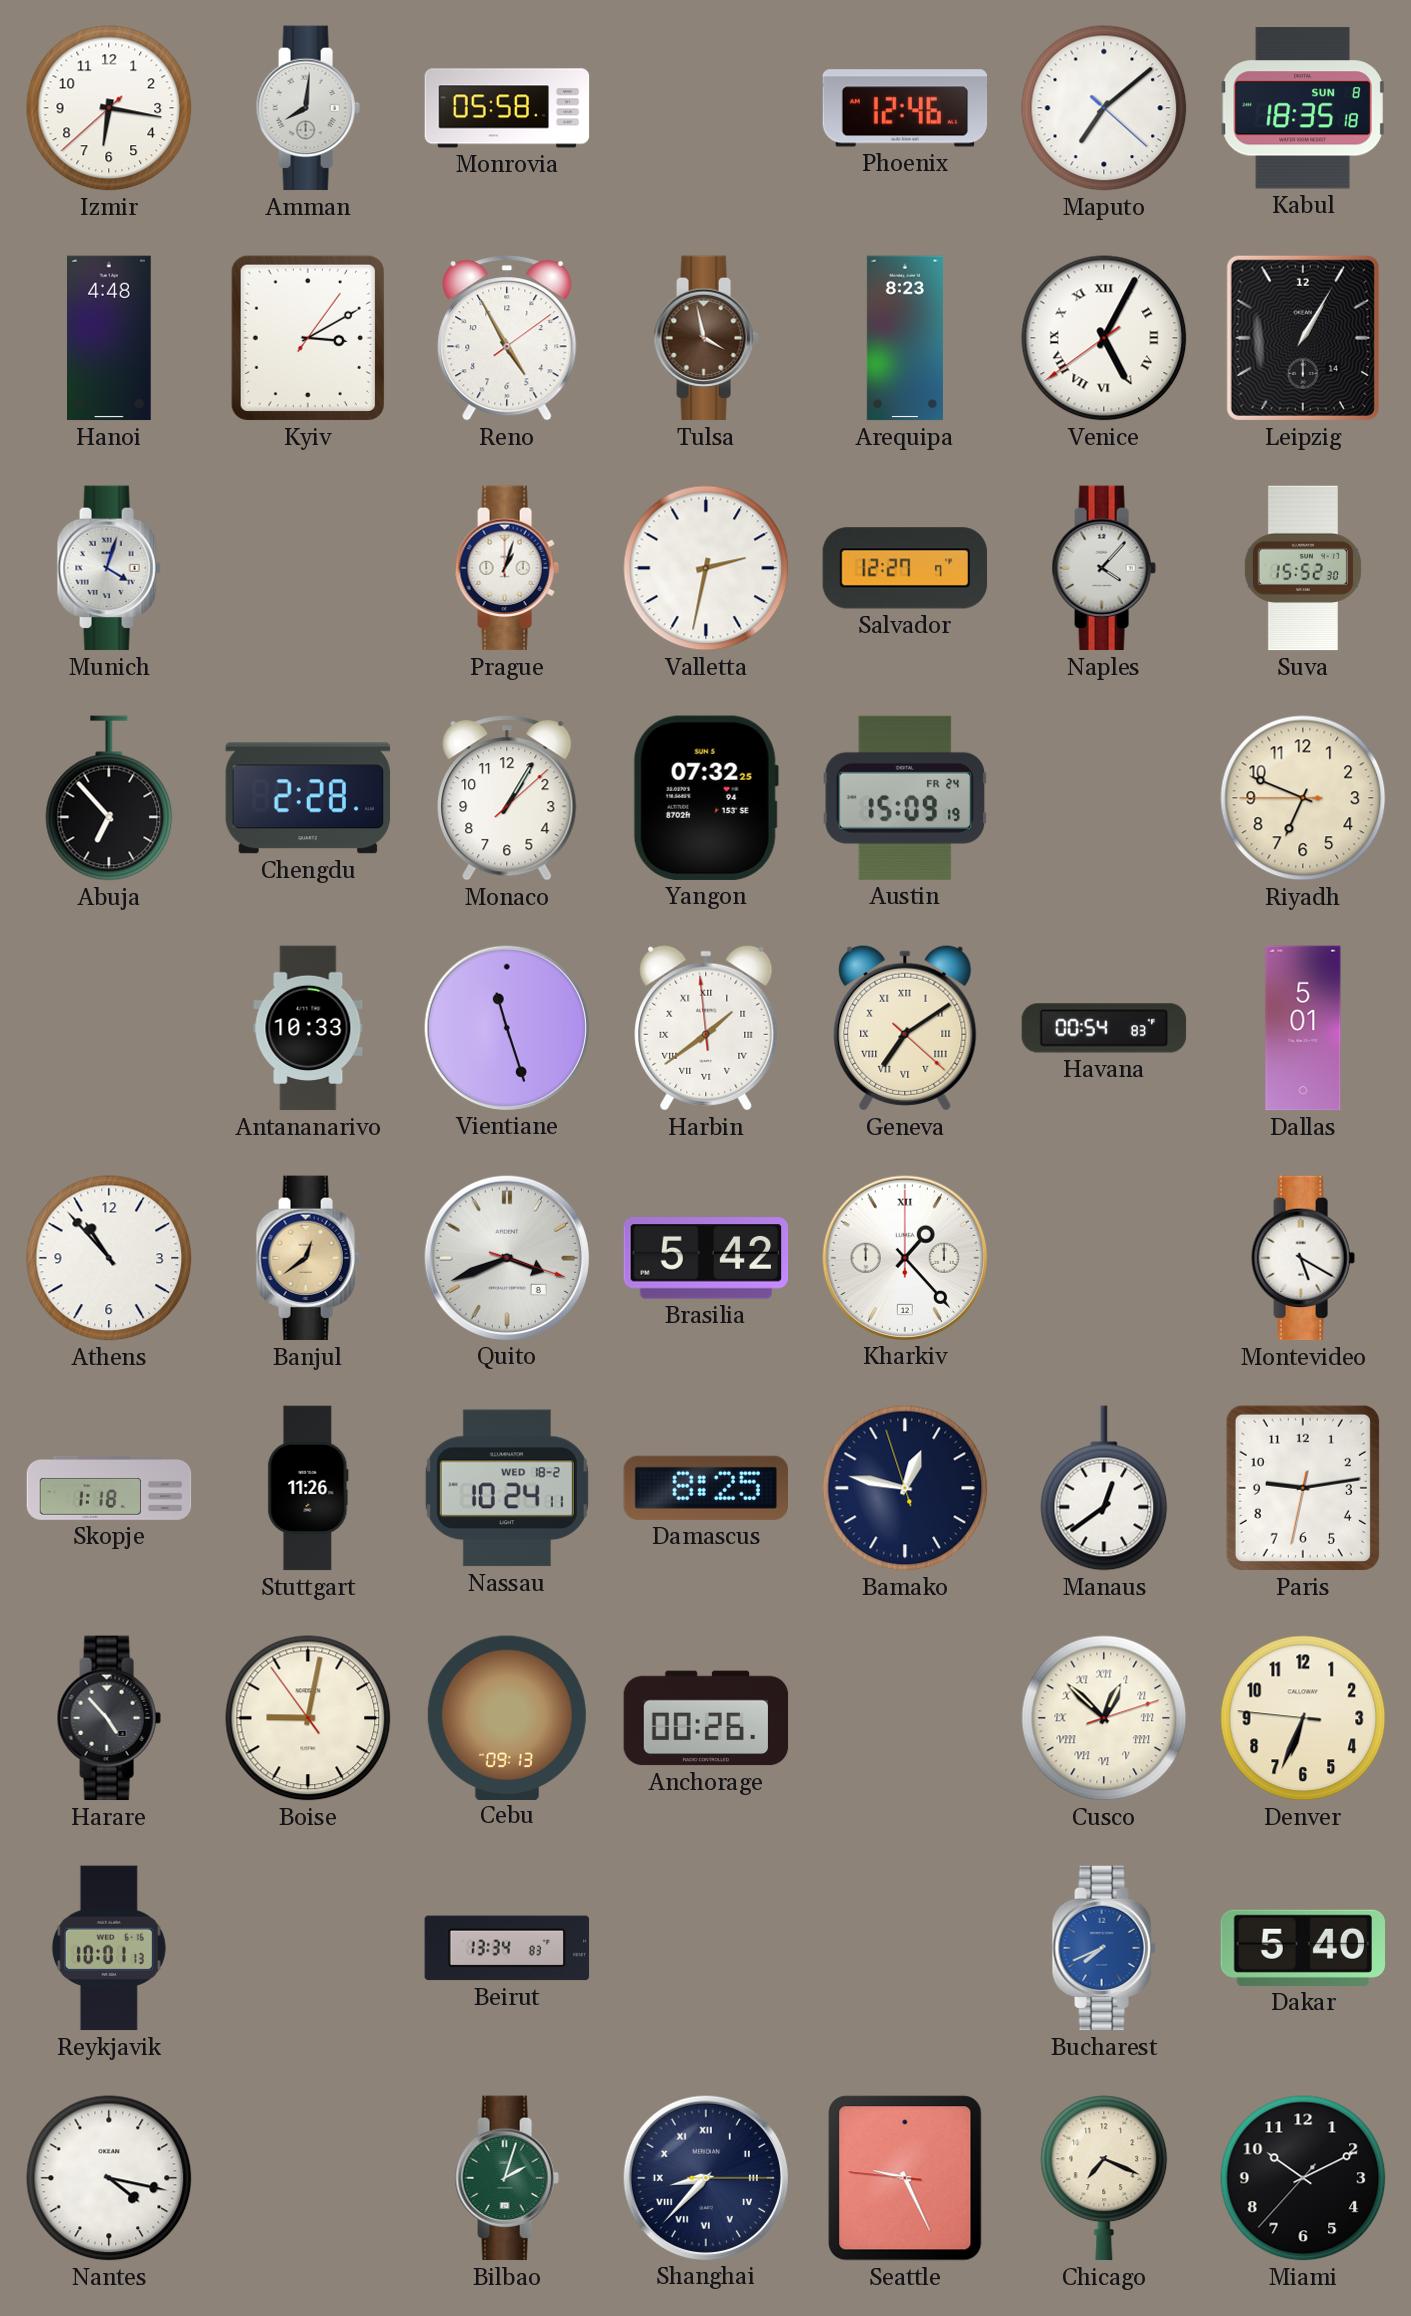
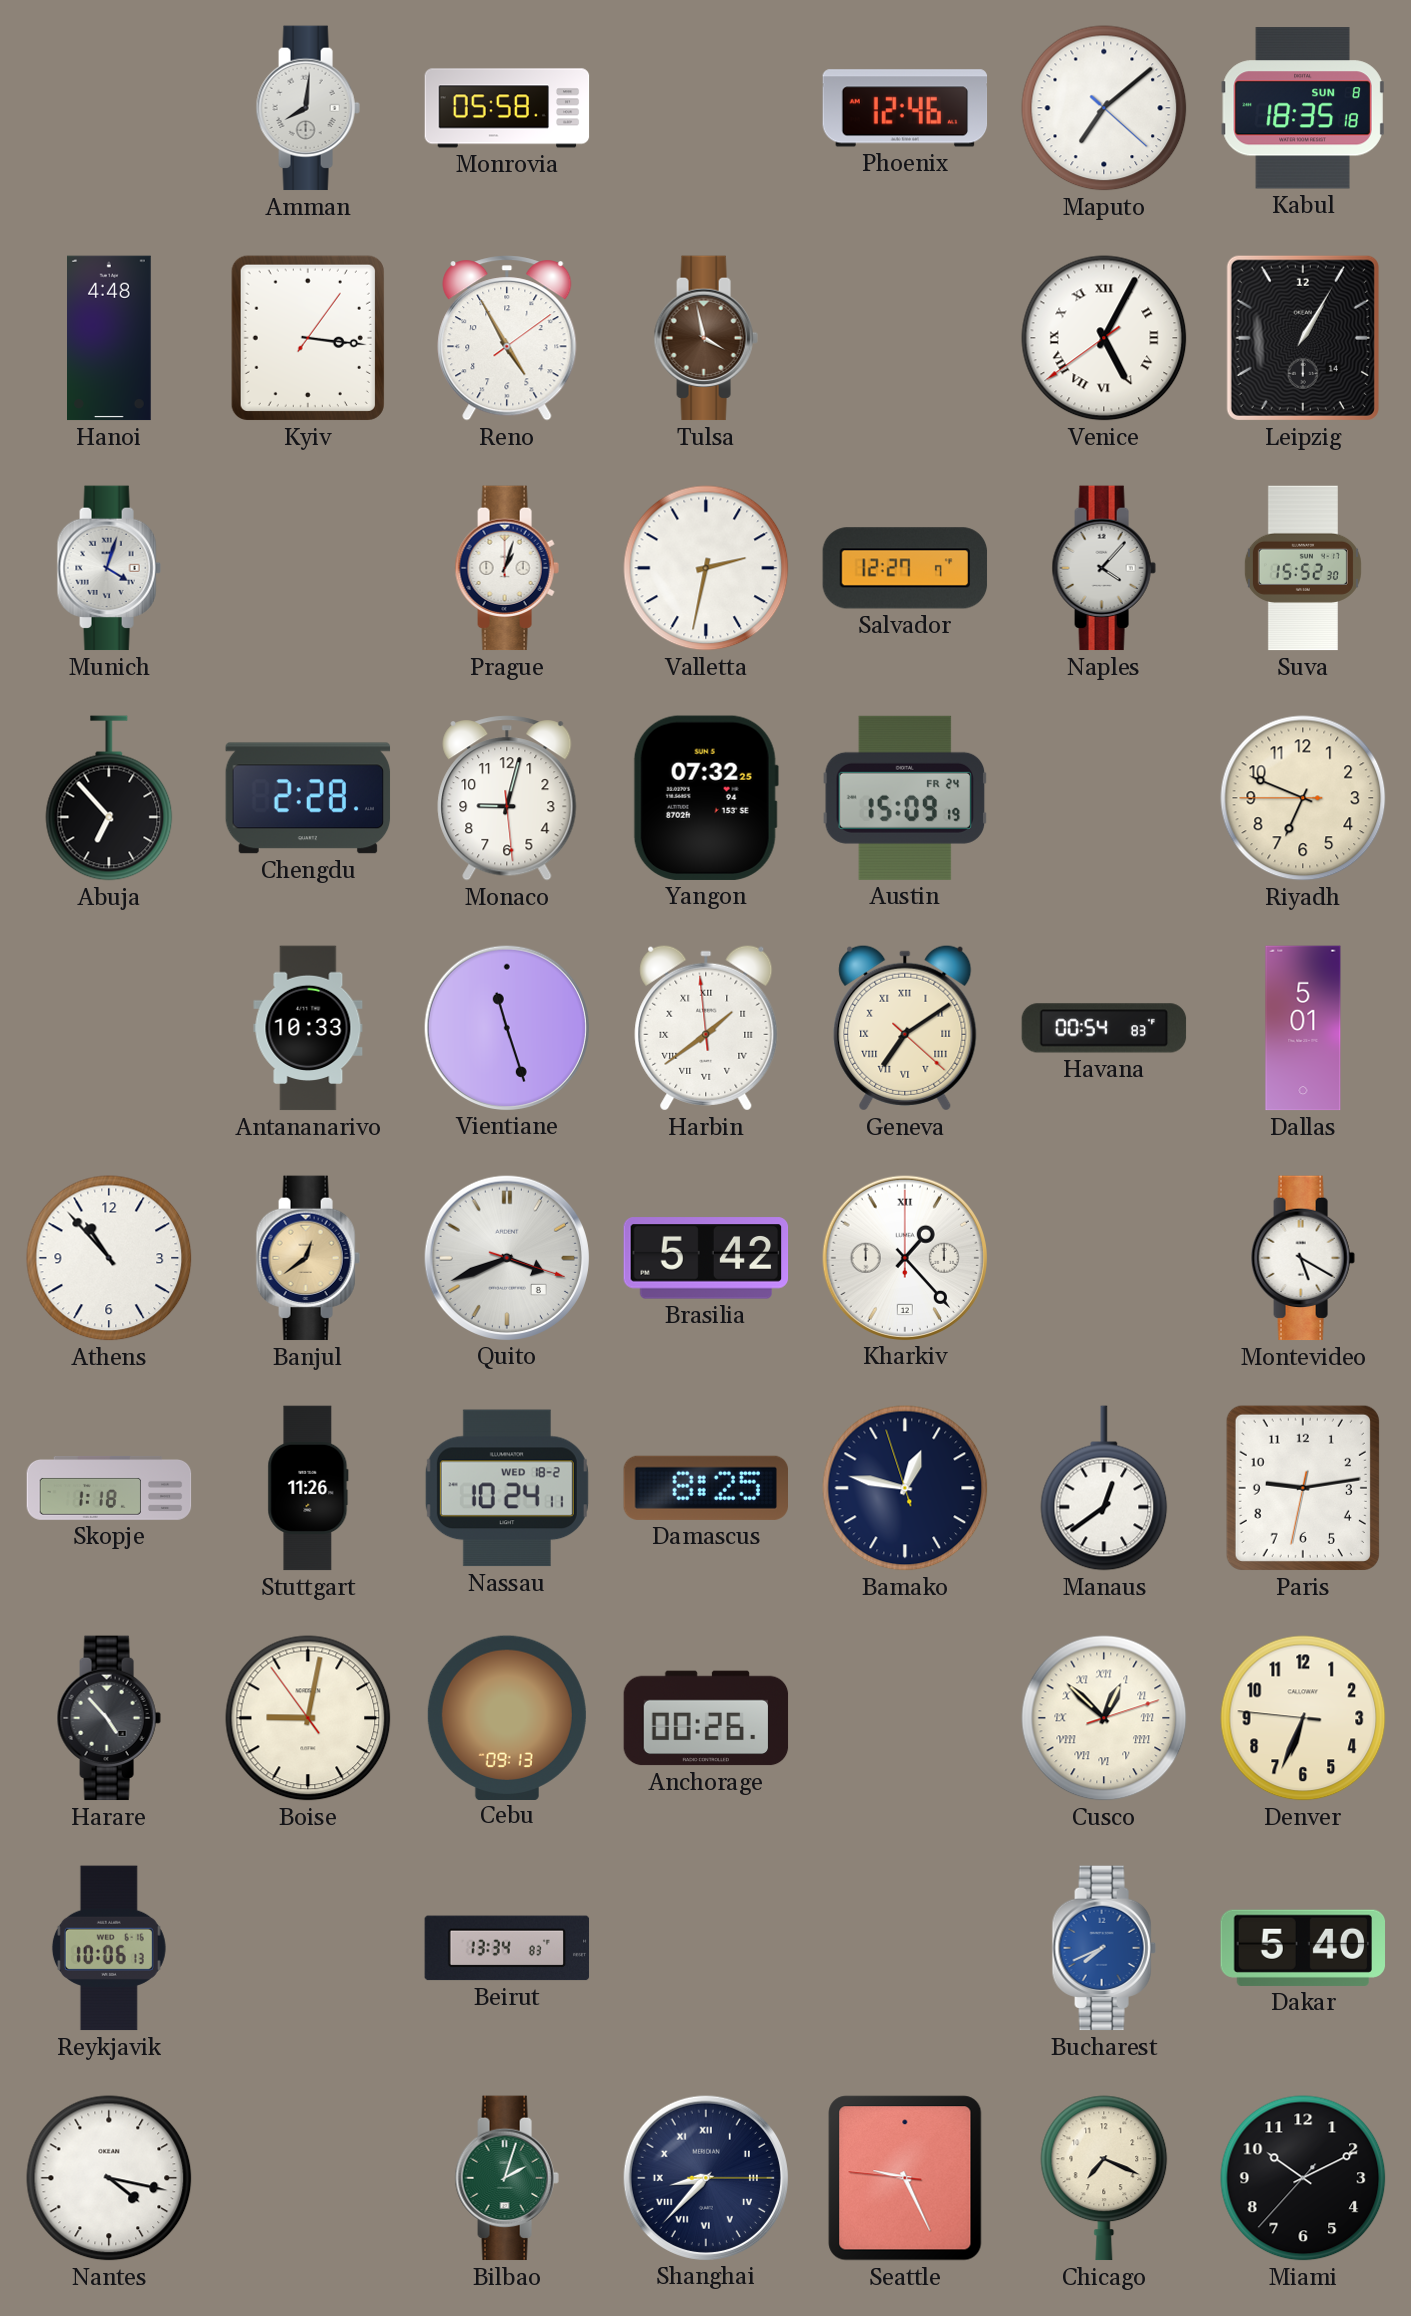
Izmir: 6:16 -> none
Kyiv: 3:10 -> 3:16
Arequipa: 8:23 -> none
Monaco: 1:05 -> 9:02
Reykjavik: 10:01 -> 10:06
